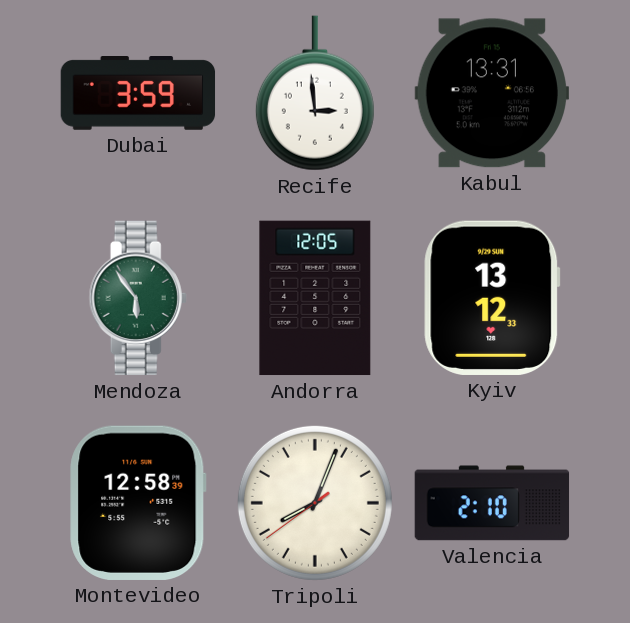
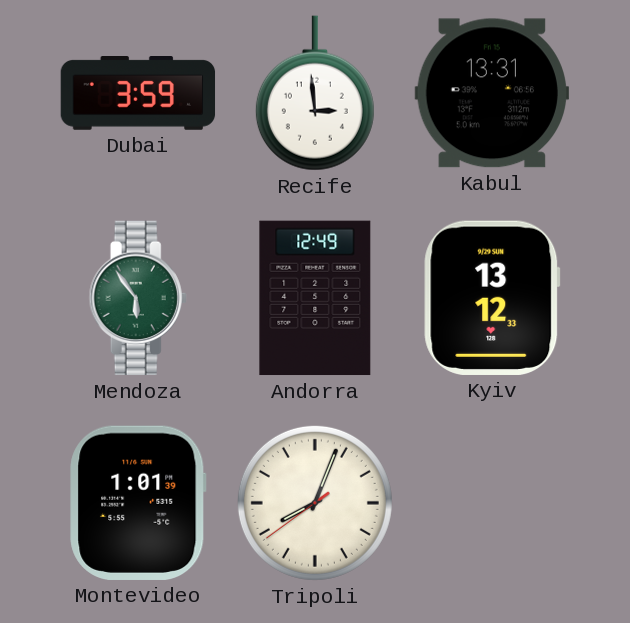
Andorra: 12:05 -> 12:49
Montevideo: 12:58 -> 1:01
Valencia: 2:10 -> none
